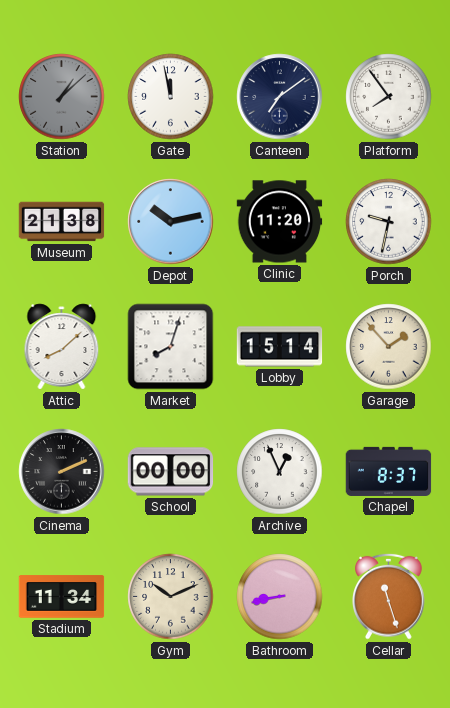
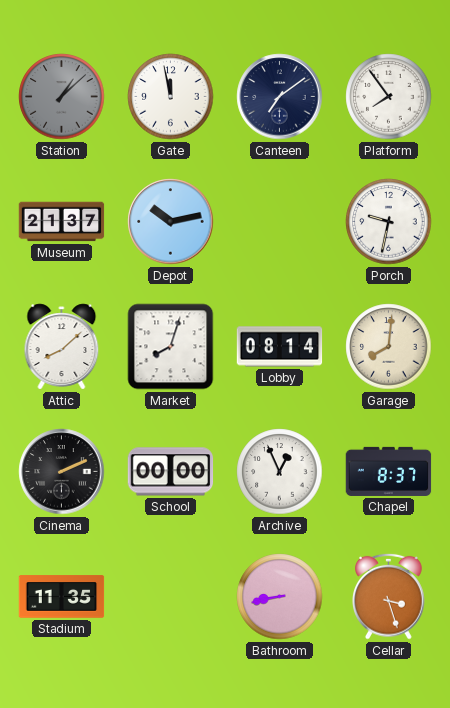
Museum: 21:38 -> 21:37
Clinic: 11:20 -> none
Lobby: 15:14 -> 08:14
Garage: 1:53 -> 8:01
Stadium: 11:34 -> 11:35
Gym: 10:11 -> none
Cellar: 11:27 -> 3:27
